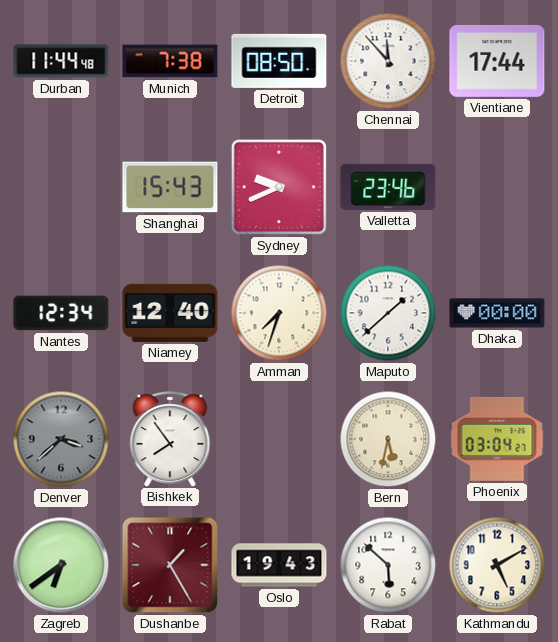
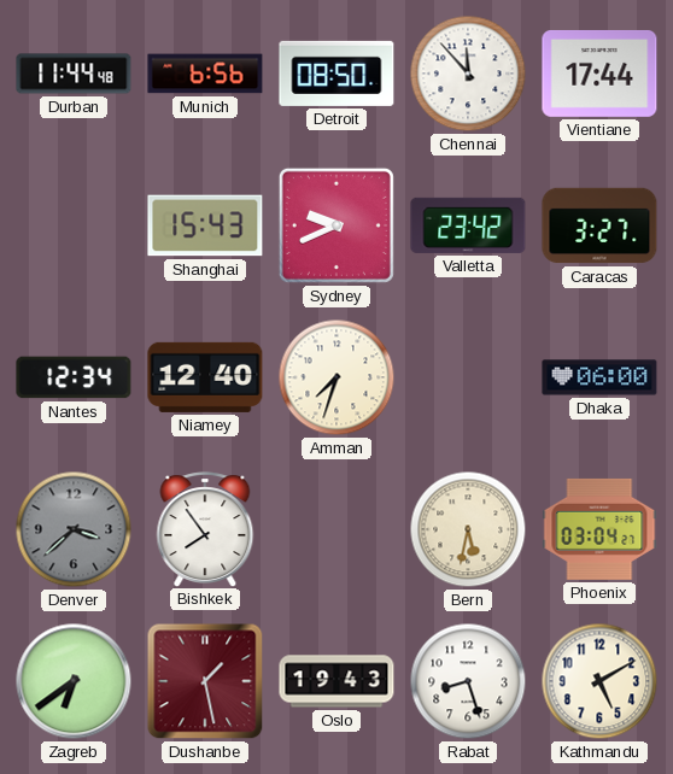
Munich: 7:38 -> 6:56
Valletta: 23:46 -> 23:42
Caracas: none -> 3:27
Maputo: 1:38 -> none
Dhaka: 00:00 -> 06:00
Dushanbe: 1:25 -> 1:28
Rabat: 5:52 -> 8:27
